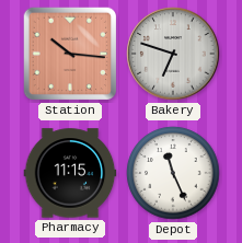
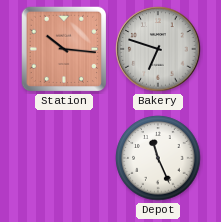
Pharmacy: 11:15 -> none
